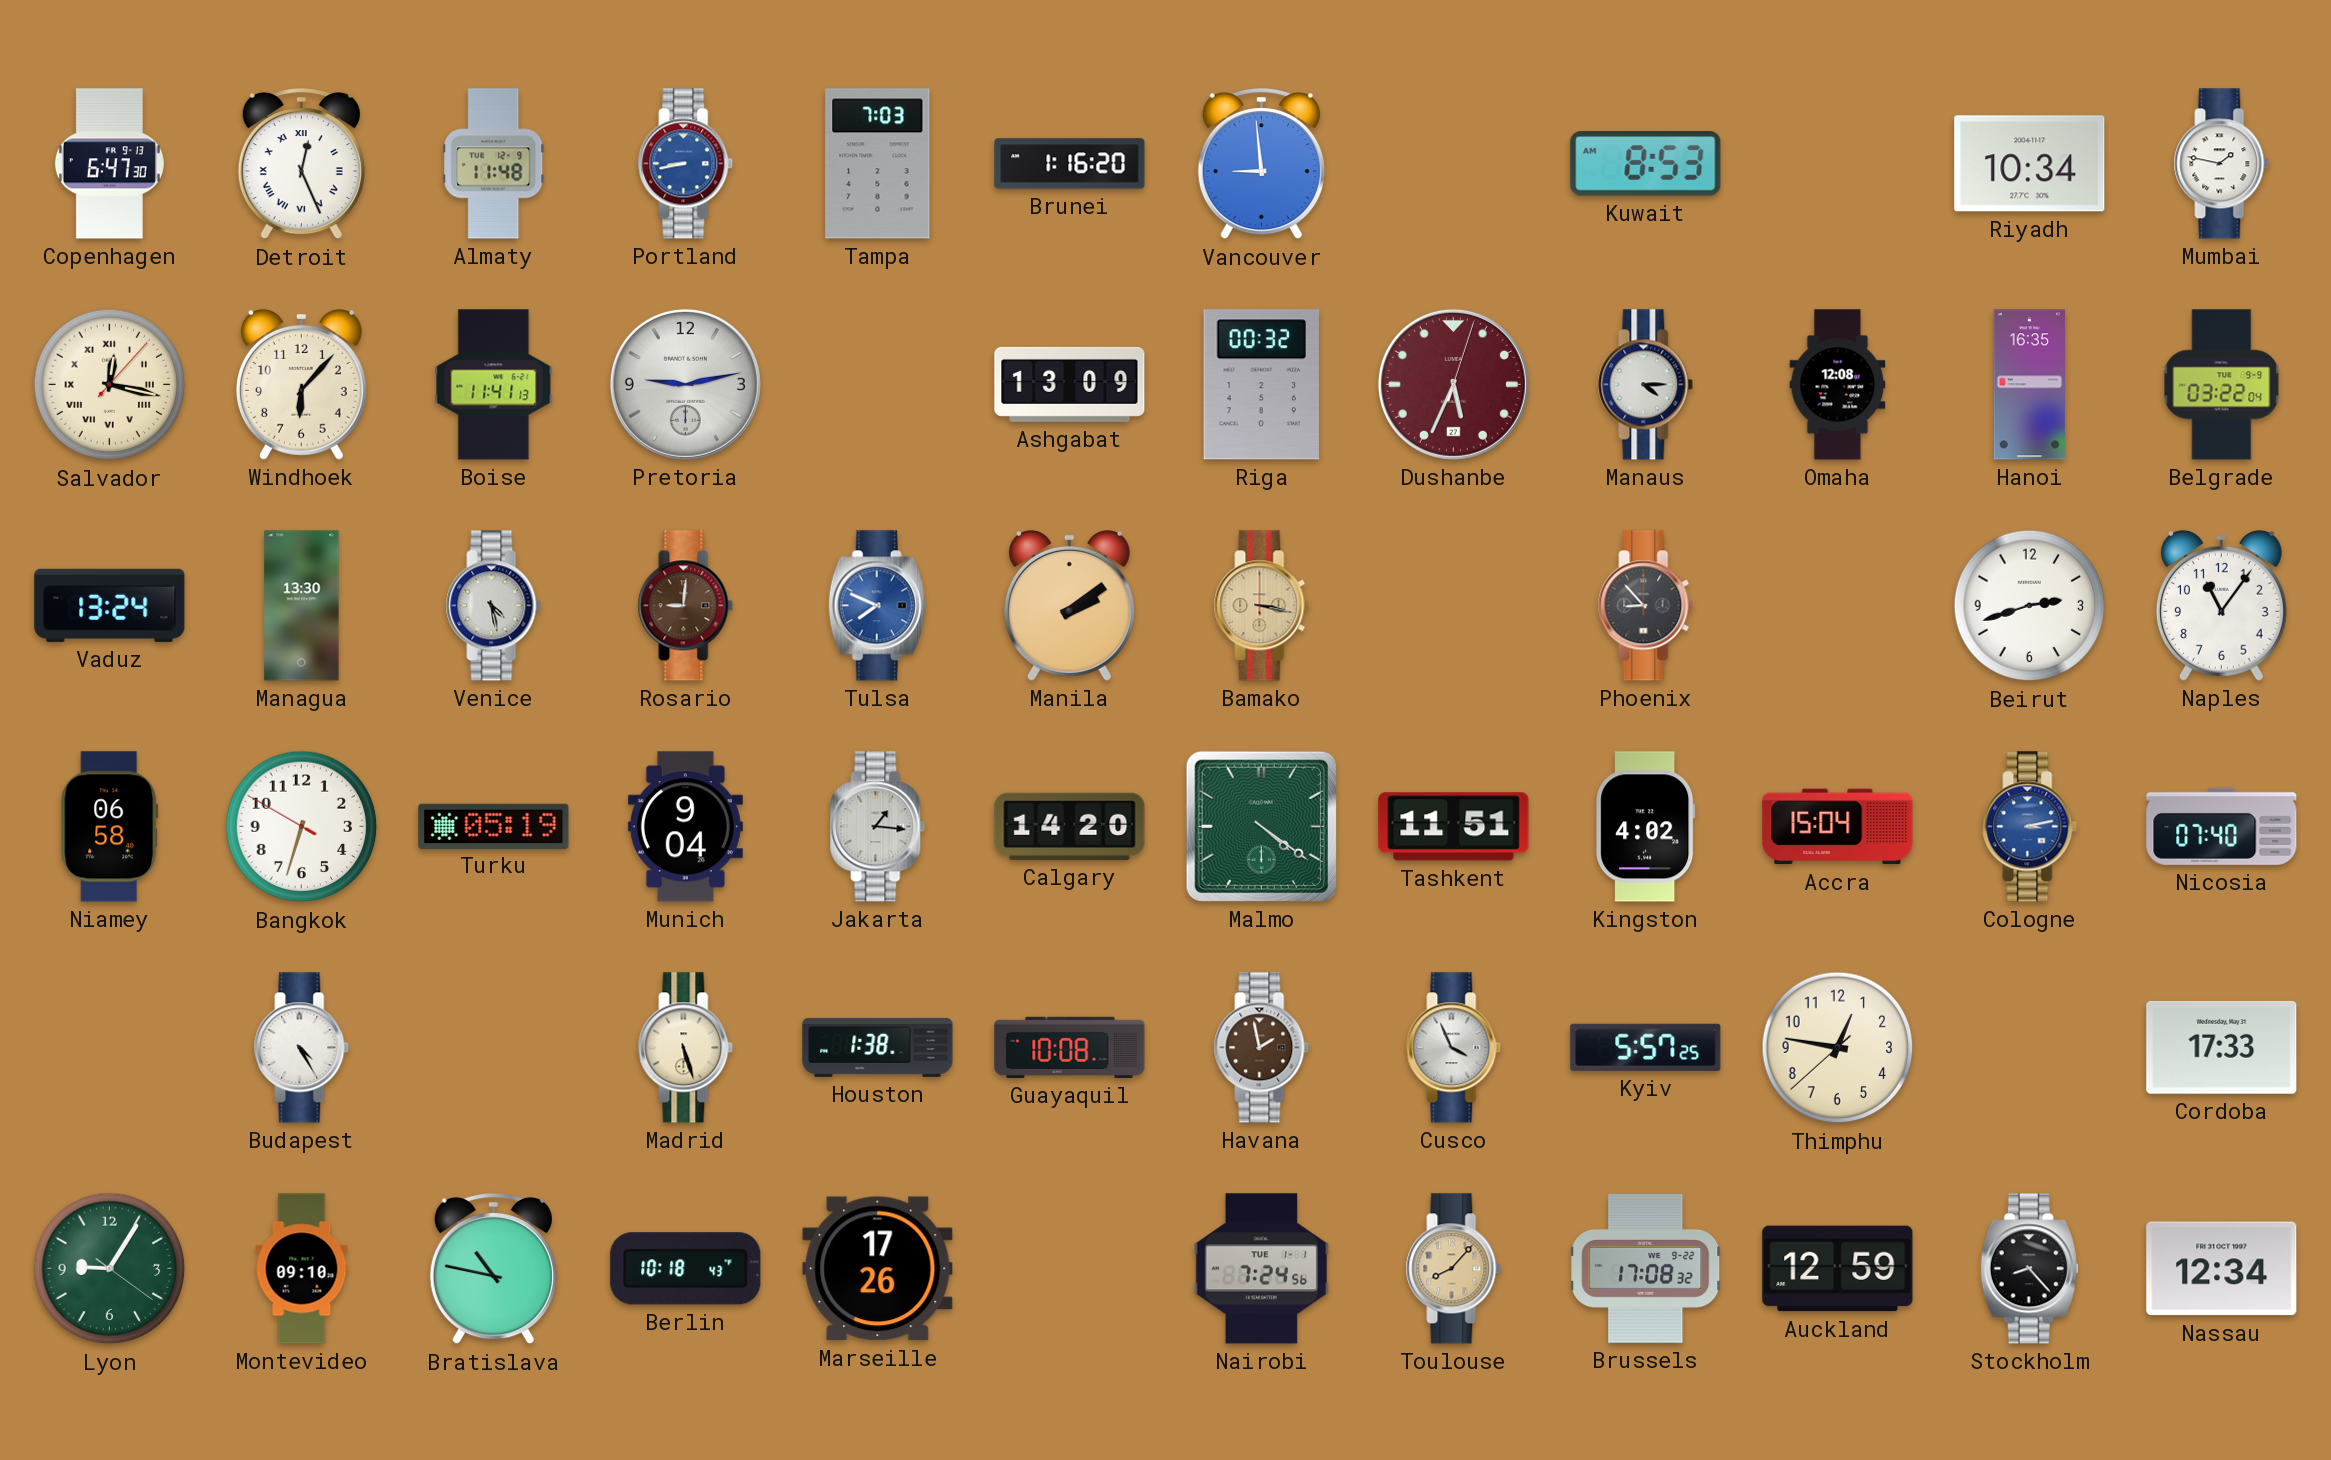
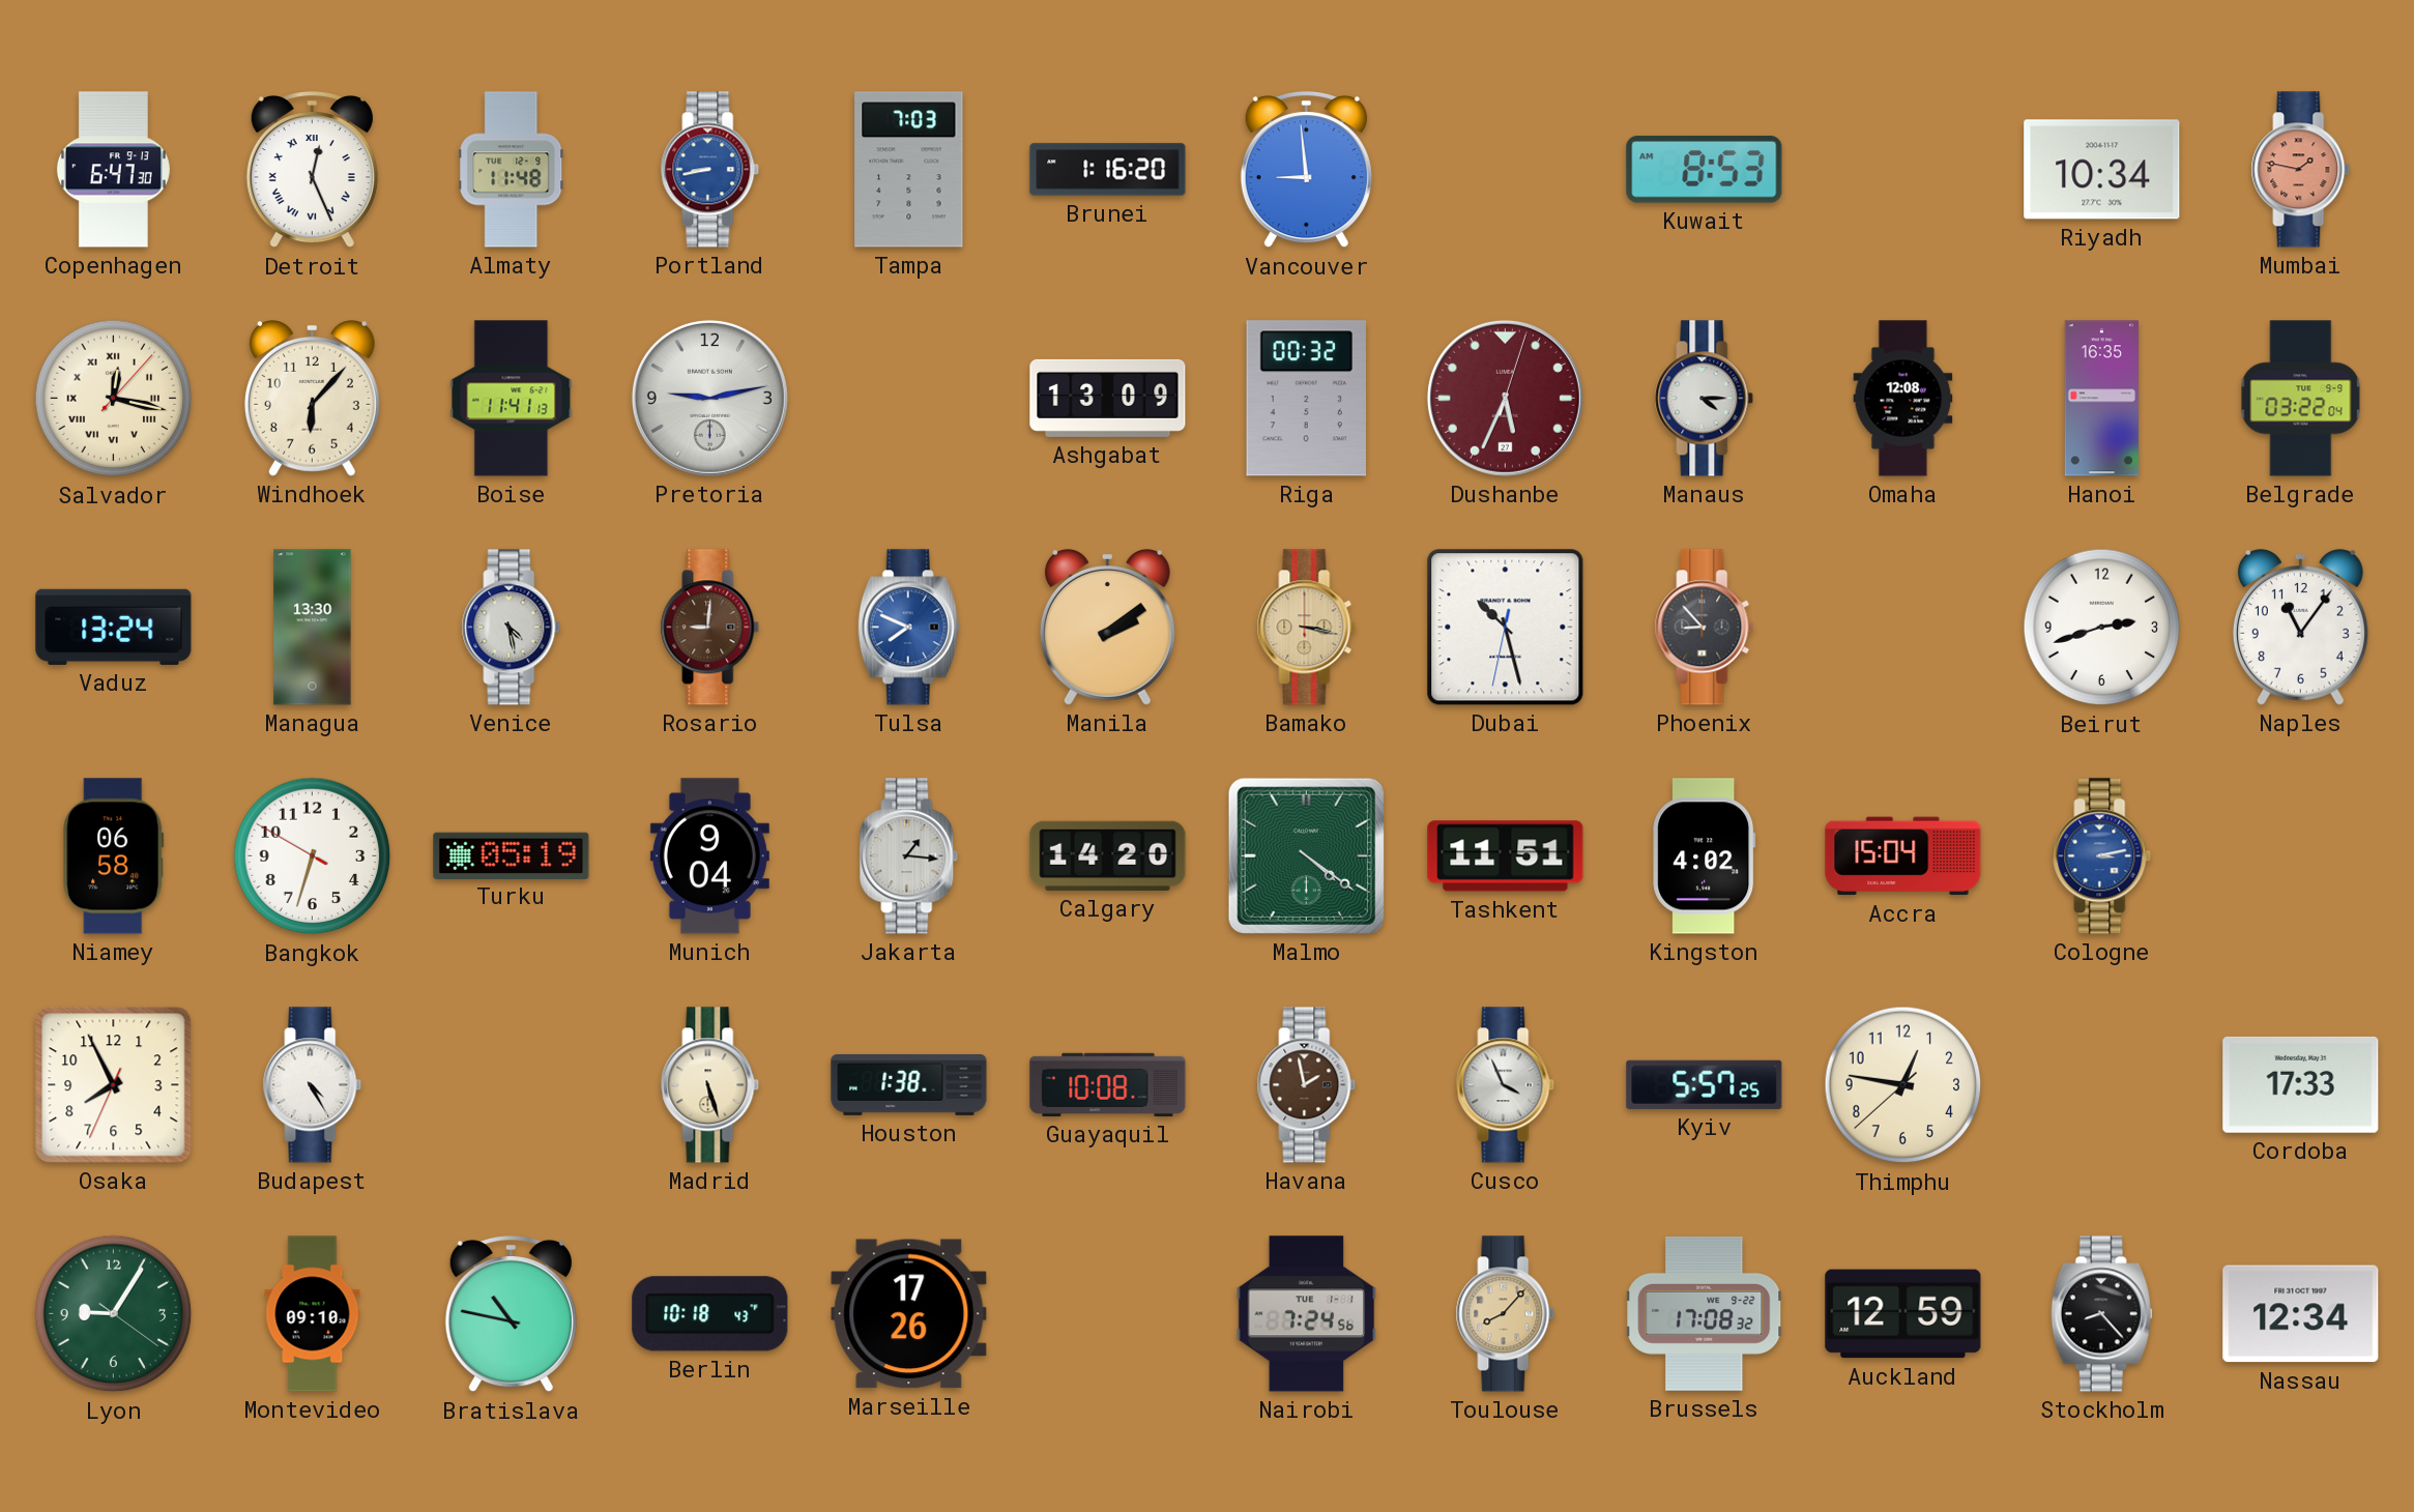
Mumbai dial: white -> salmon
Dubai: none -> 10:27
Nicosia: 07:40 -> none
Osaka: none -> 7:55
